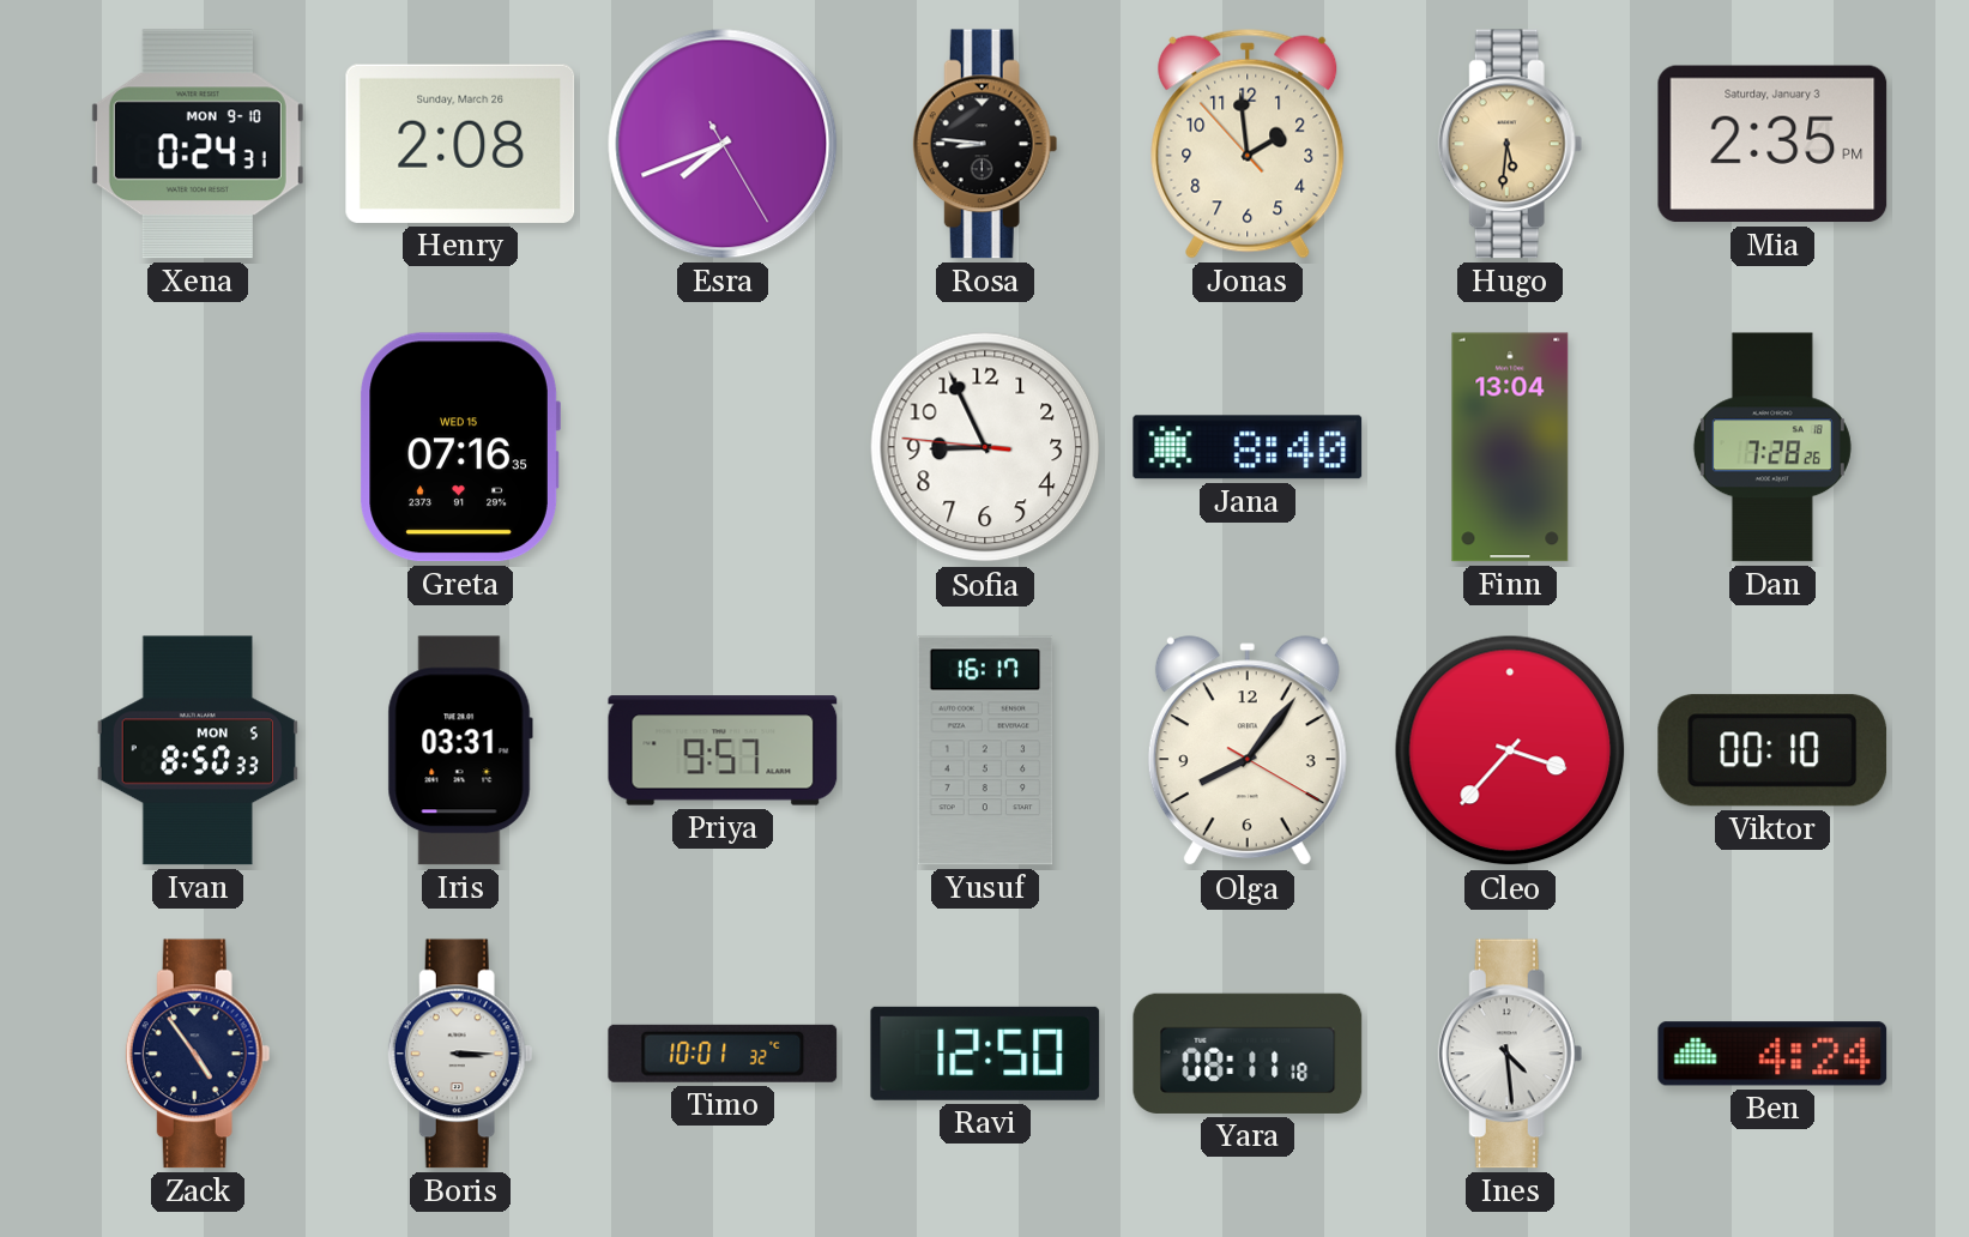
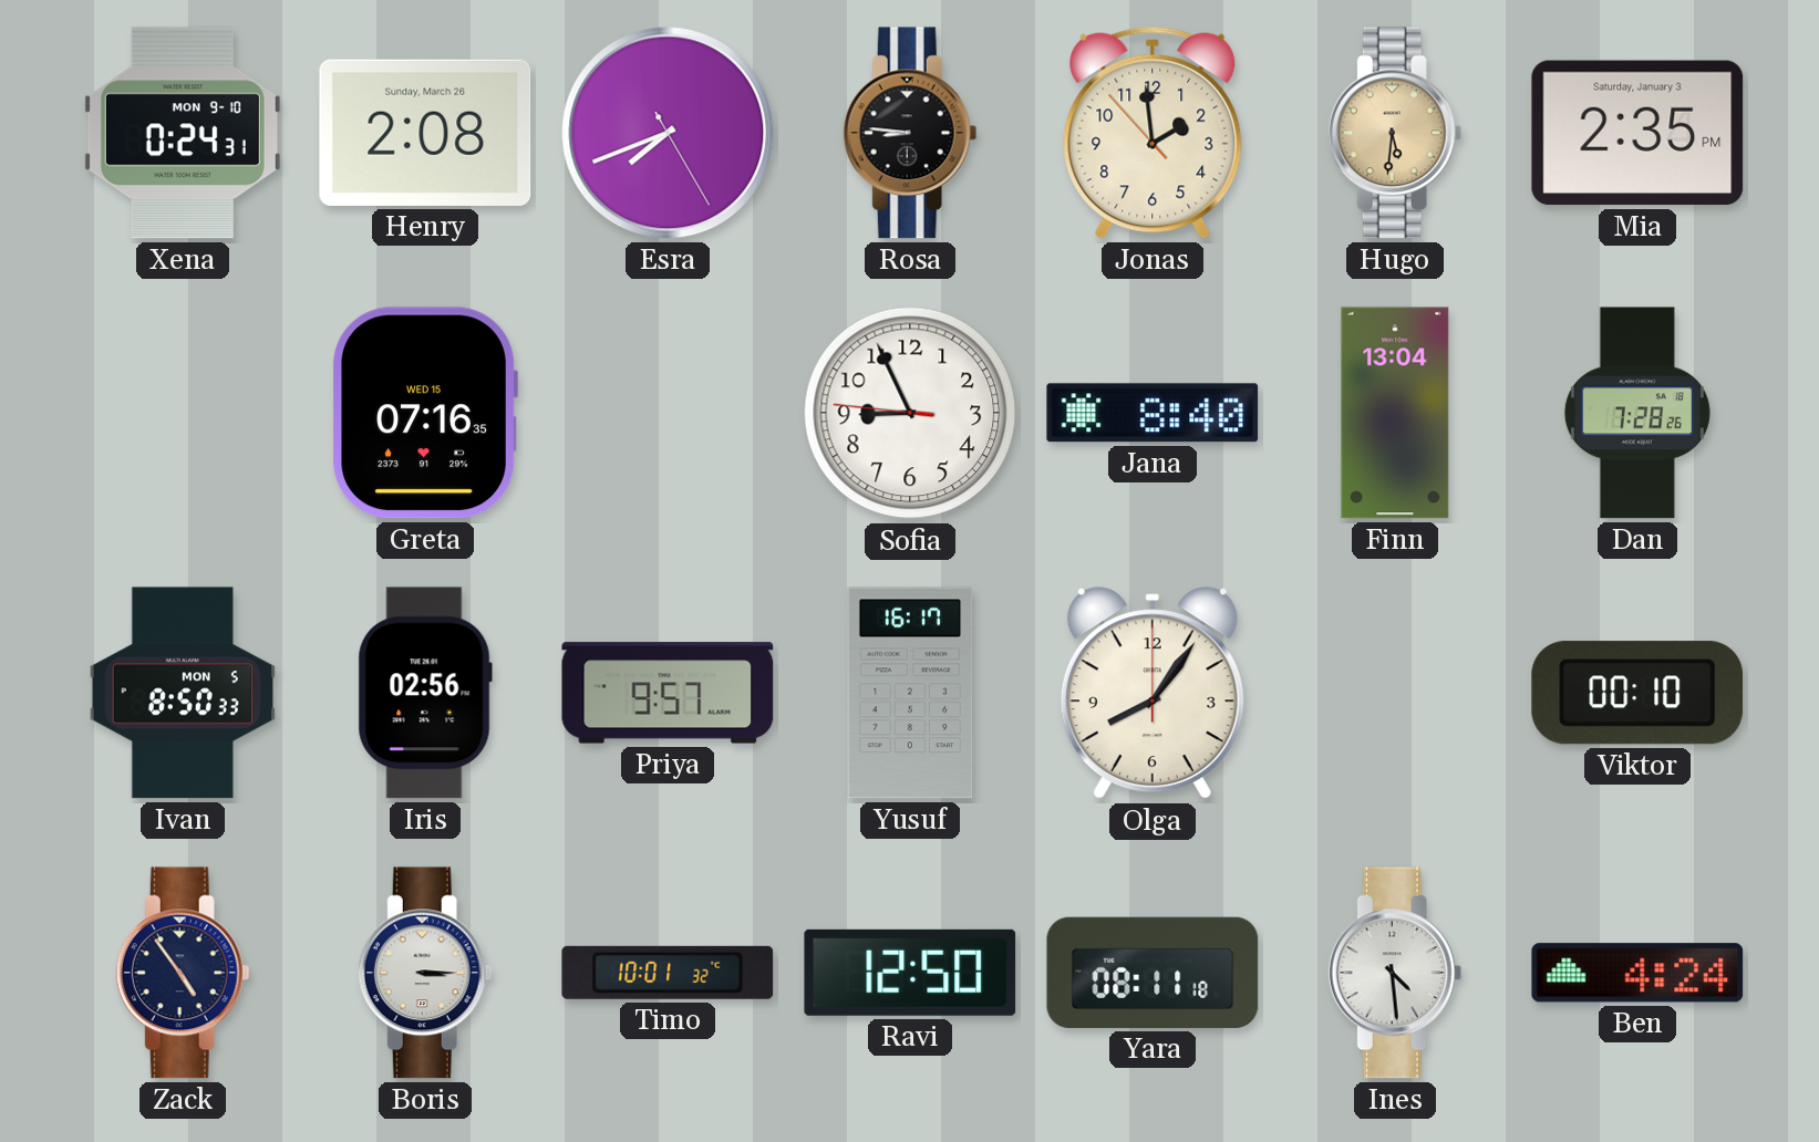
Iris: 03:31 -> 02:56
Olga: 8:06:20 -> 8:06:00
Cleo: 3:37 -> none
